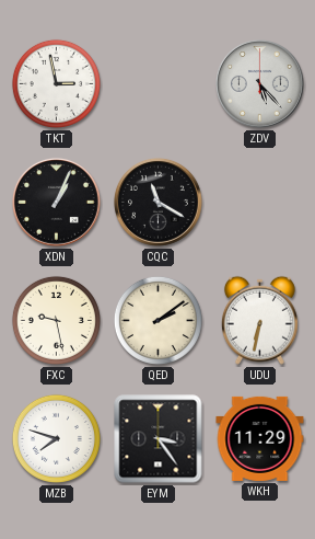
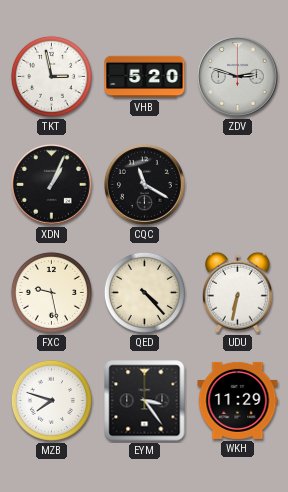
VHB: none -> 5:20
ZDV: 5:23 -> 2:48
QED: 2:09 -> 4:23
